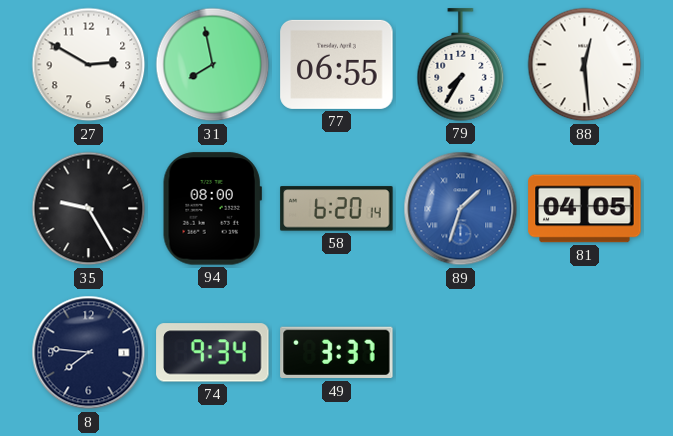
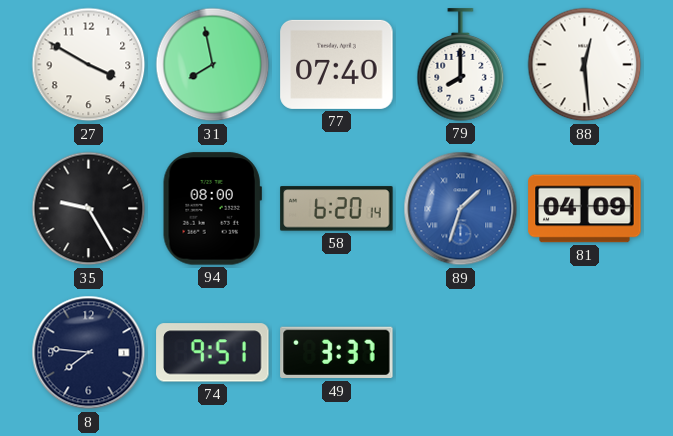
27: 2:50 -> 3:50
77: 06:55 -> 07:40
79: 7:35 -> 8:00
81: 04:05 -> 04:09
74: 9:34 -> 9:51
